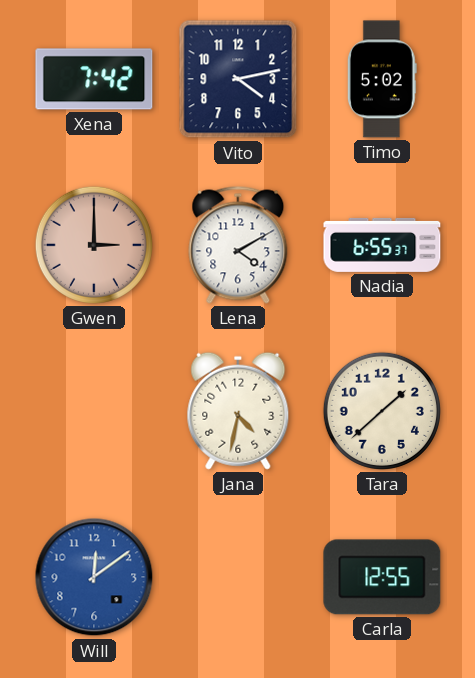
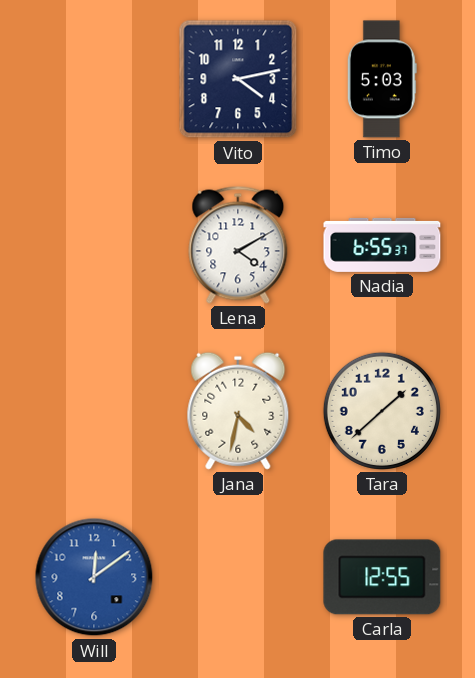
Xena: 7:42 -> none
Timo: 5:02 -> 5:03
Gwen: 3:00 -> none
